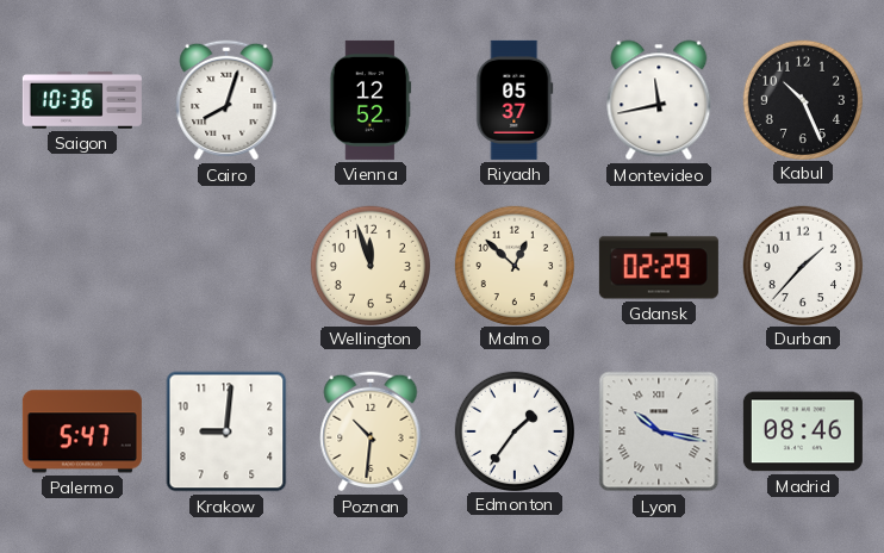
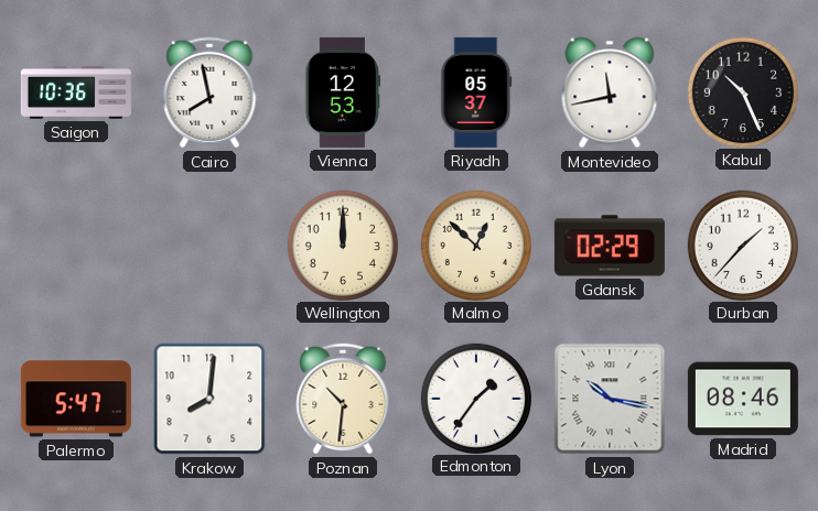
Cairo: 8:03 -> 7:58
Vienna: 12:52 -> 12:53
Wellington: 11:57 -> 12:00
Krakow: 9:01 -> 8:01
